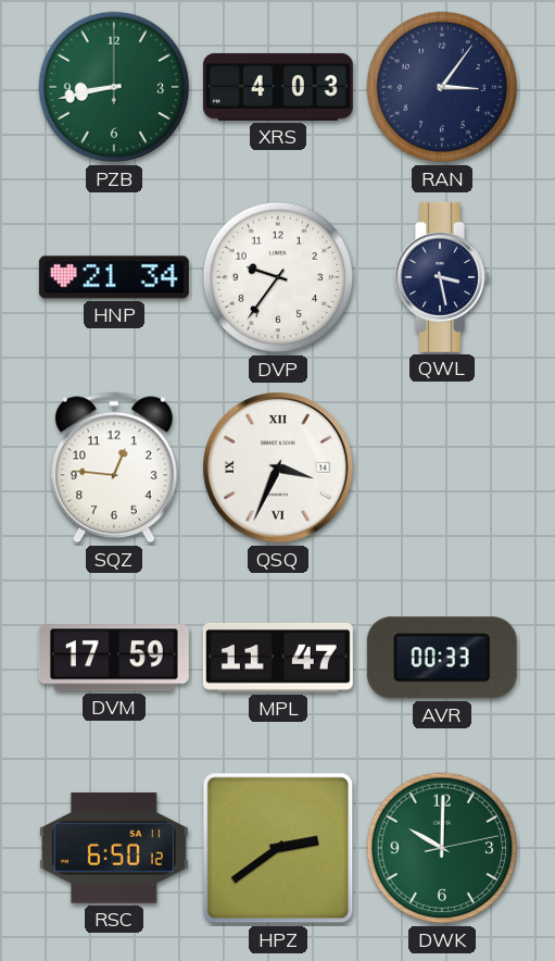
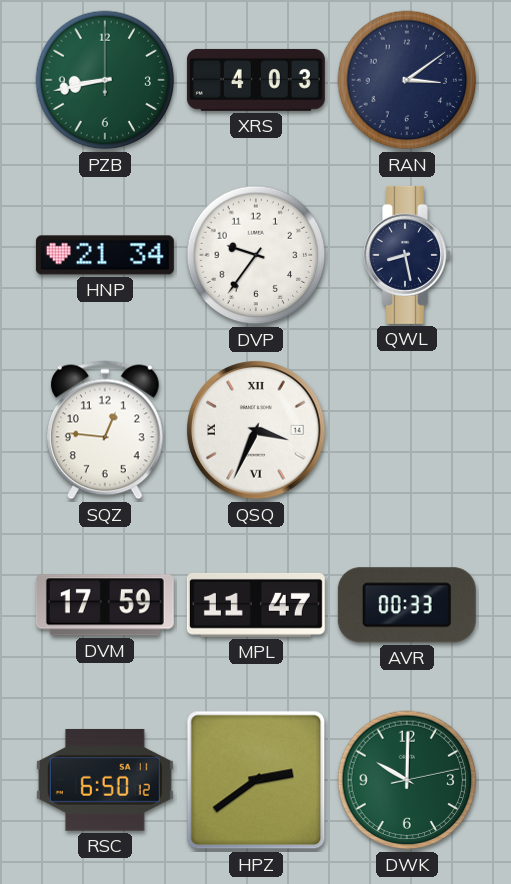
RAN: 3:06 -> 3:09
QWL: 3:28 -> 8:28
